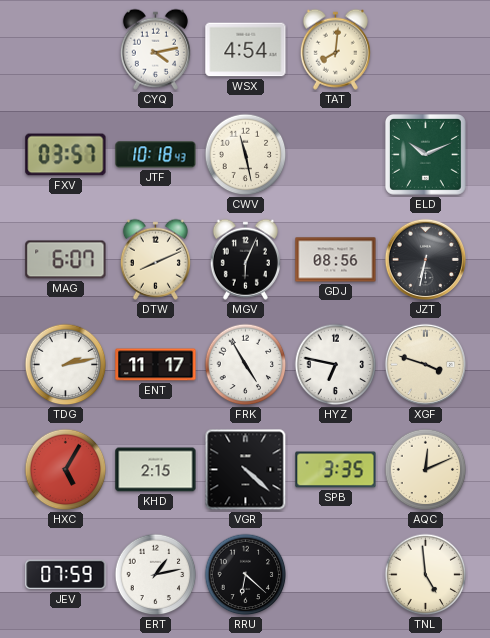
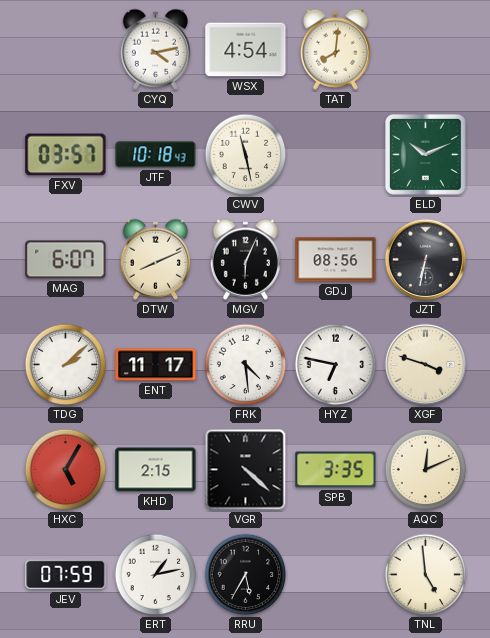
TDG: 2:13 -> 2:08
FRK: 4:55 -> 4:29
RRU: 6:22 -> 5:35
